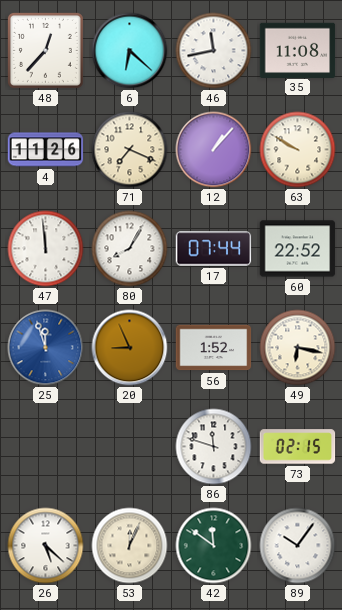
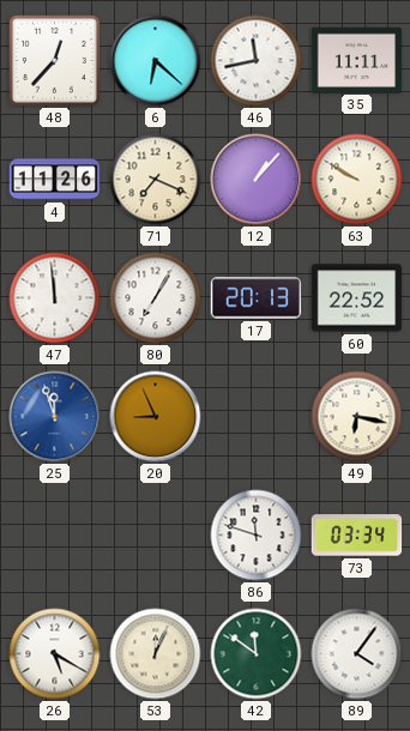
35: 11:08 -> 11:11
80: 8:05 -> 7:05
17: 07:44 -> 20:13
56: 1:52 -> none
73: 02:15 -> 03:34
26: 5:22 -> 5:20
89: 10:06 -> 4:06
